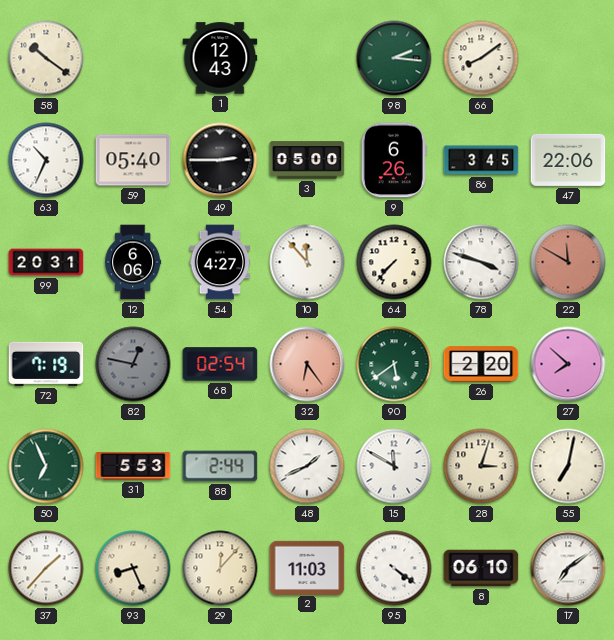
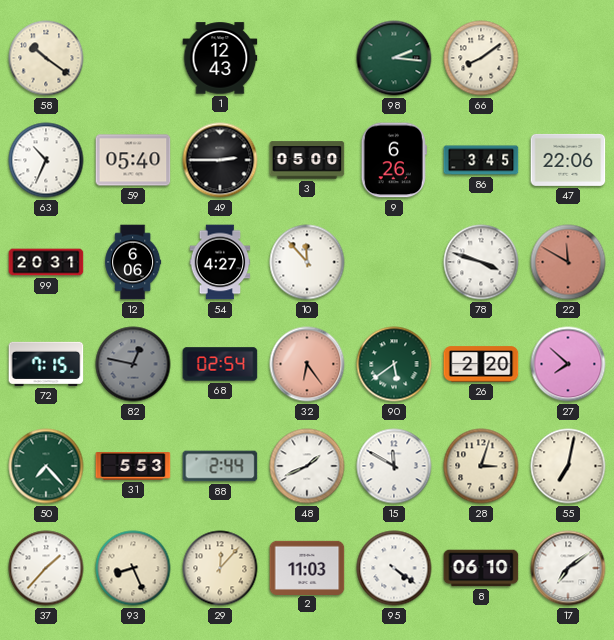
64: 7:37 -> none
72: 7:19 -> 7:15
50: 6:56 -> 7:23
